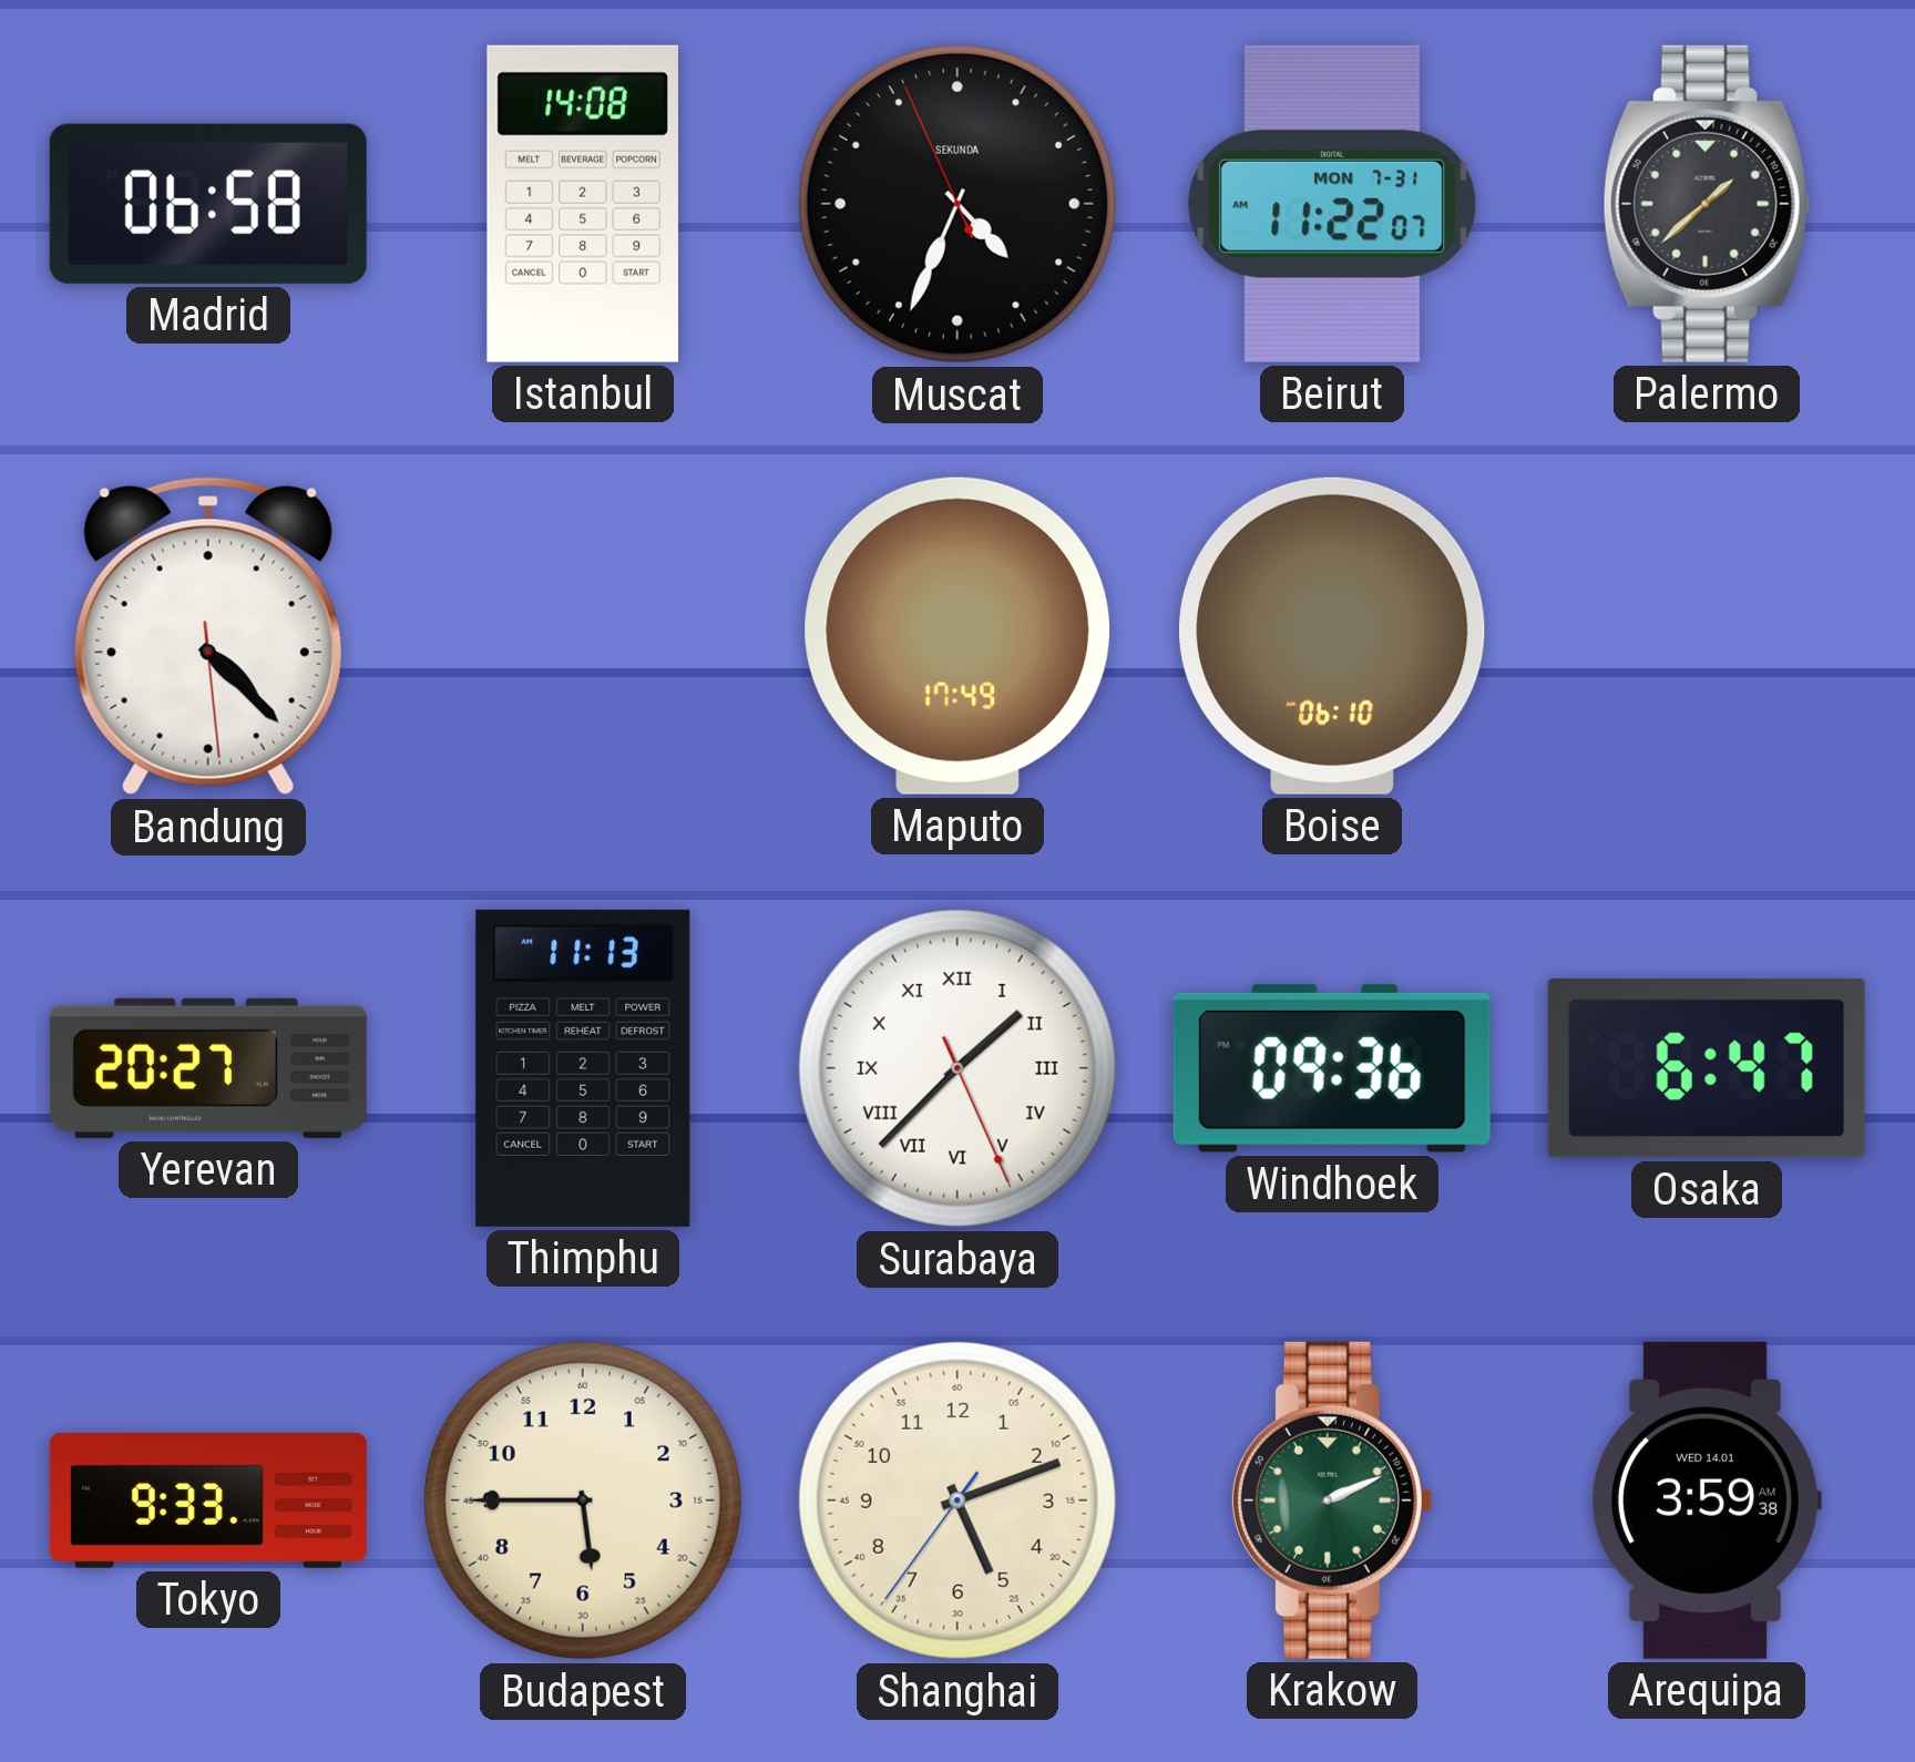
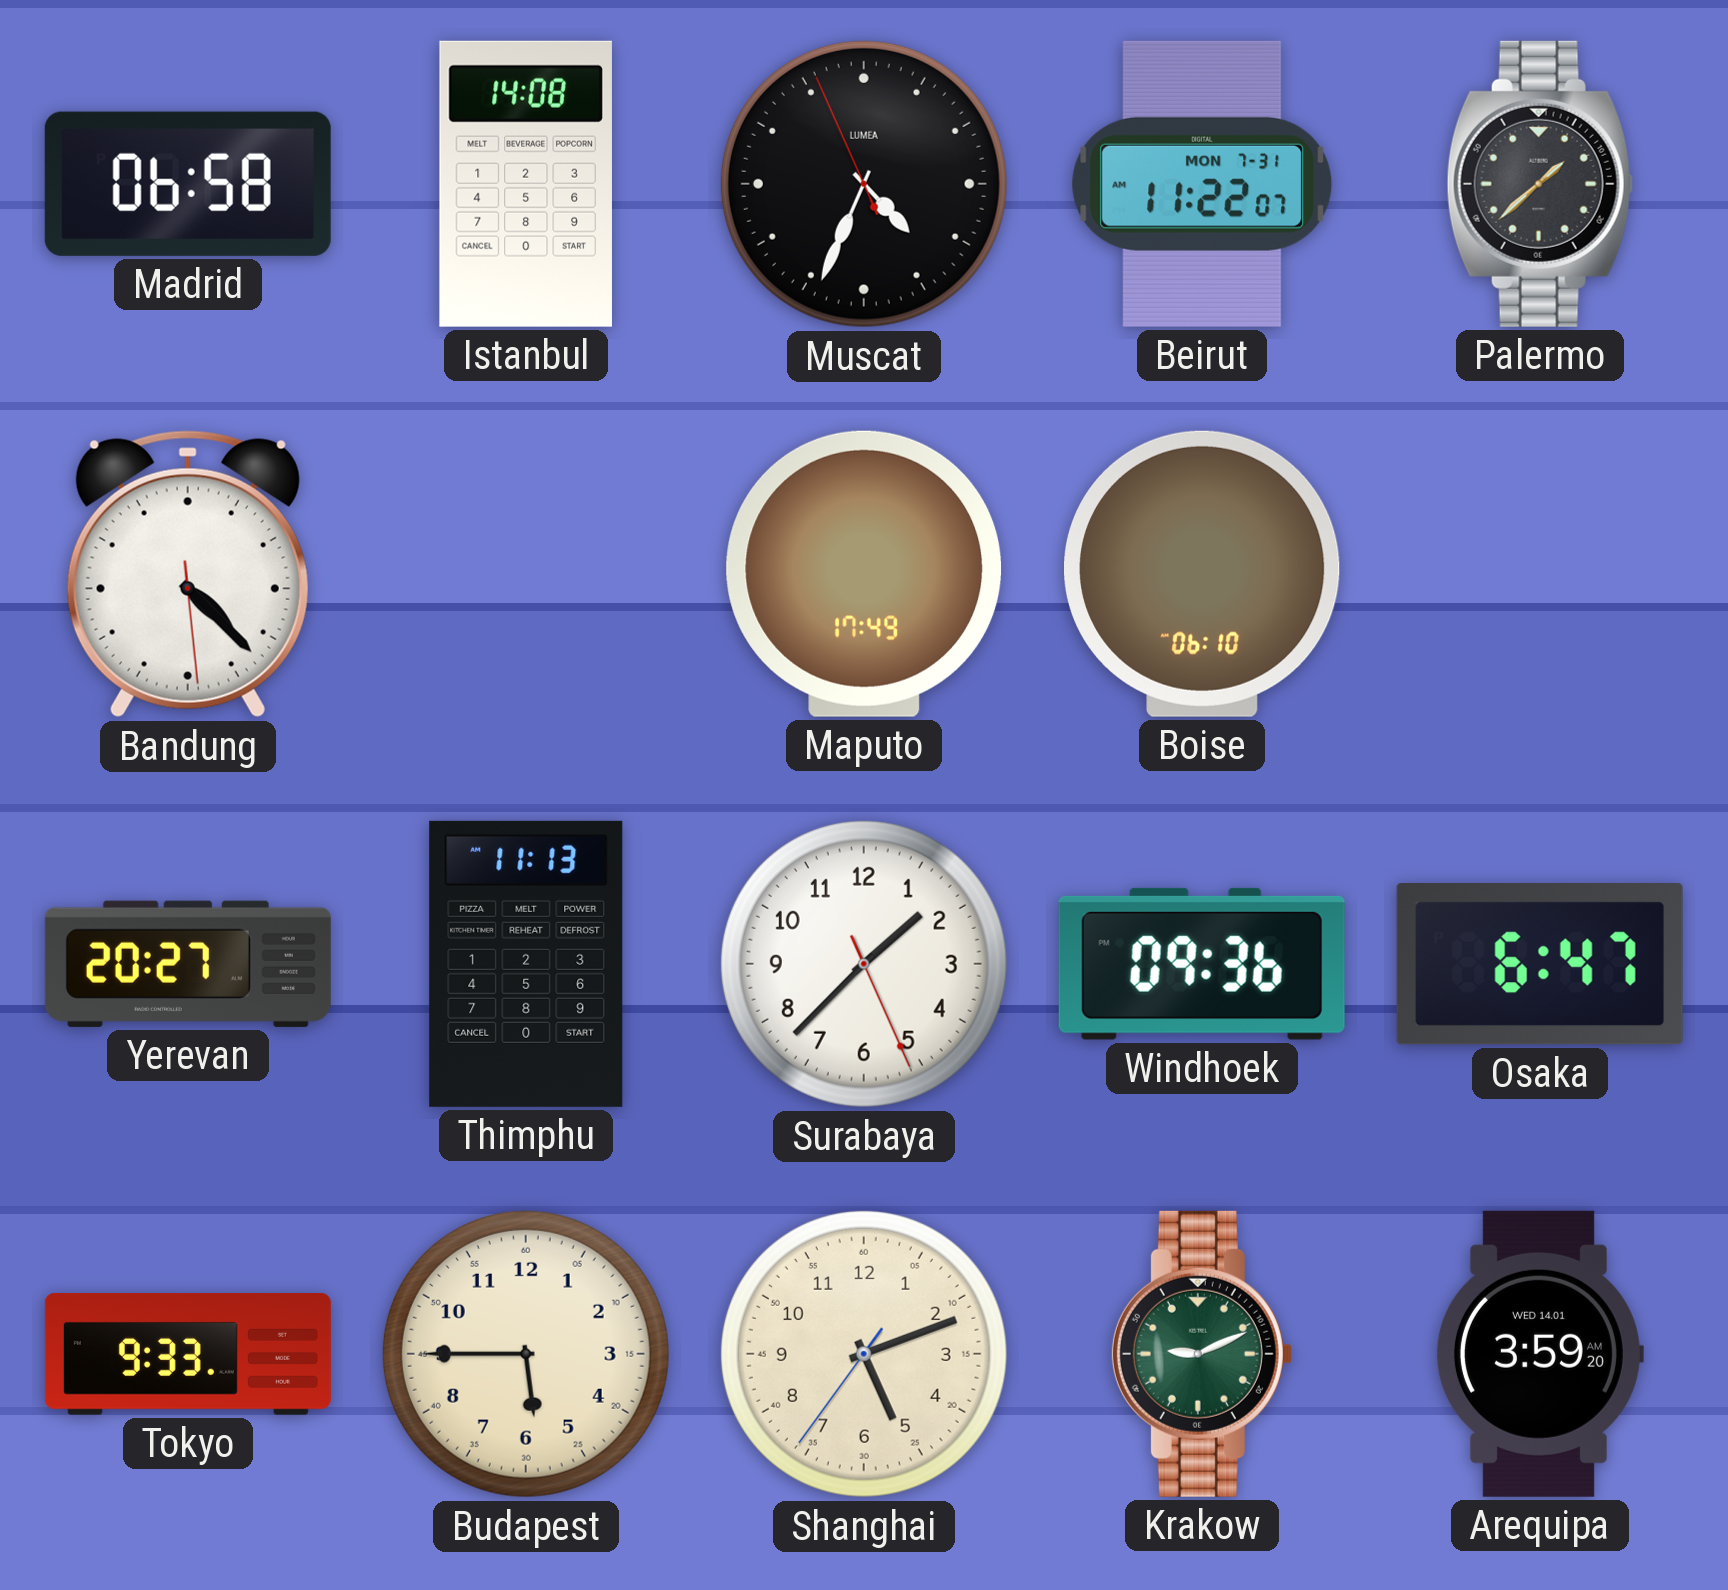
Muscat brand: SEKUNDA -> LUMEA
Surabaya numerals: Roman -> Arabic
Krakow: 2:11 -> 9:11
Arequipa: 3:59:38 AM -> 3:59:20 AM
